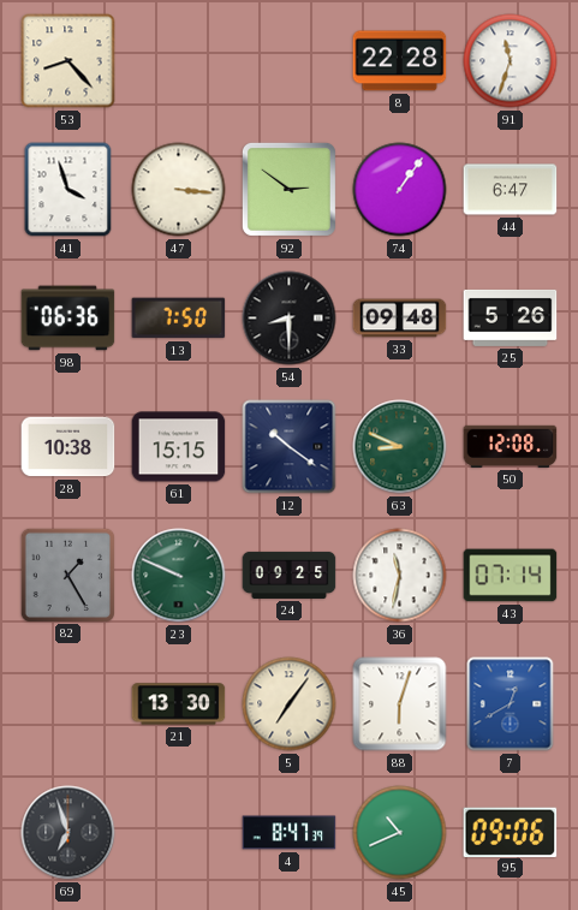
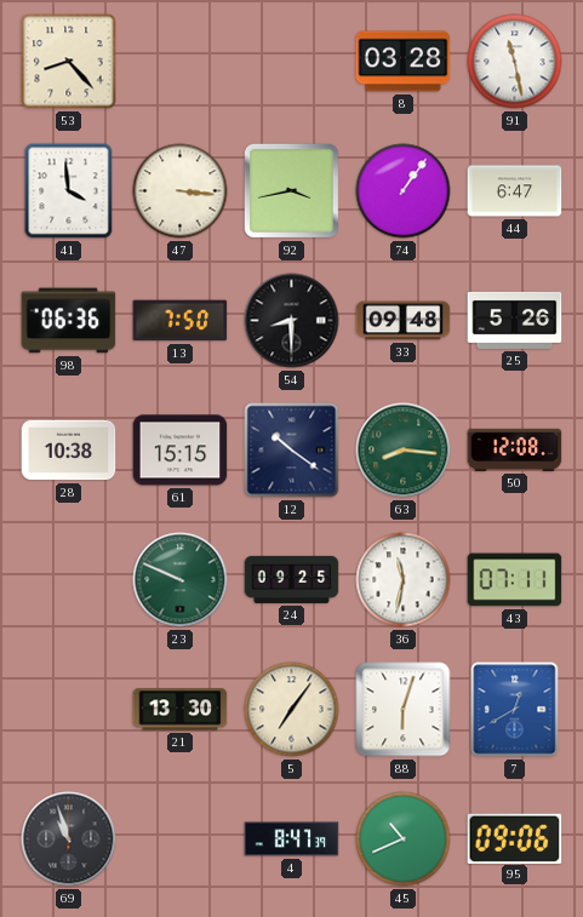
8: 22:28 -> 03:28
91: 11:33 -> 11:28
41: 3:57 -> 3:59
92: 2:51 -> 3:43
63: 8:49 -> 8:16
82: 1:25 -> none
43: 07:14 -> 07:11
69: 6:57 -> 10:57
